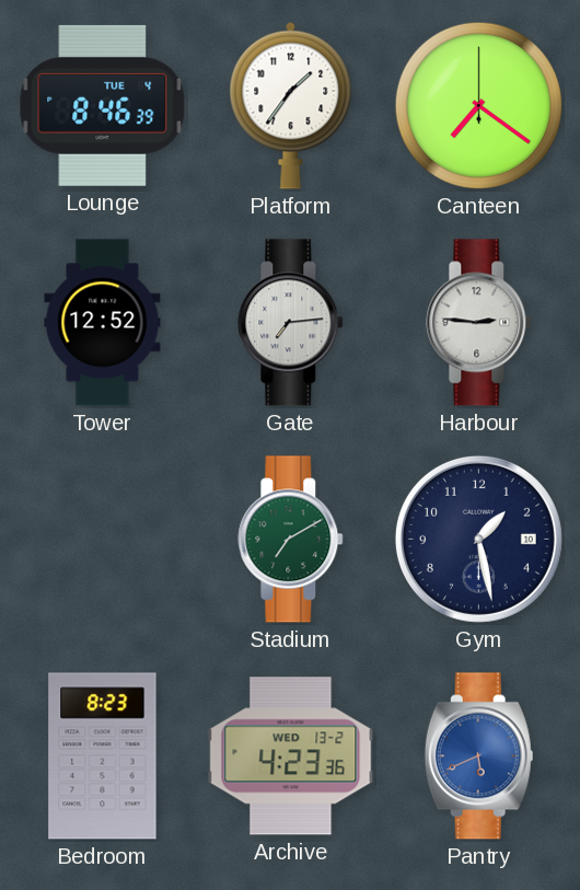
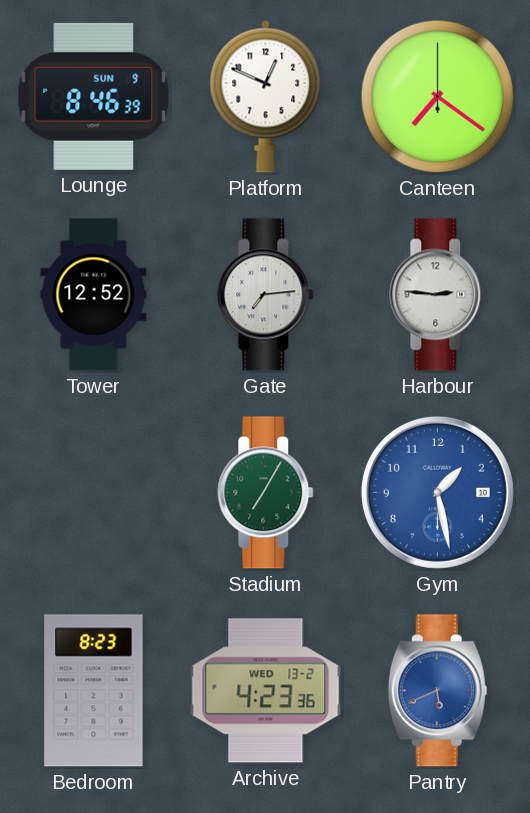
Lounge date: TUE 4 -> SUN 9
Platform: 1:36 -> 12:49
Stadium: 7:10 -> 7:05
Gym dial: navy -> blue
